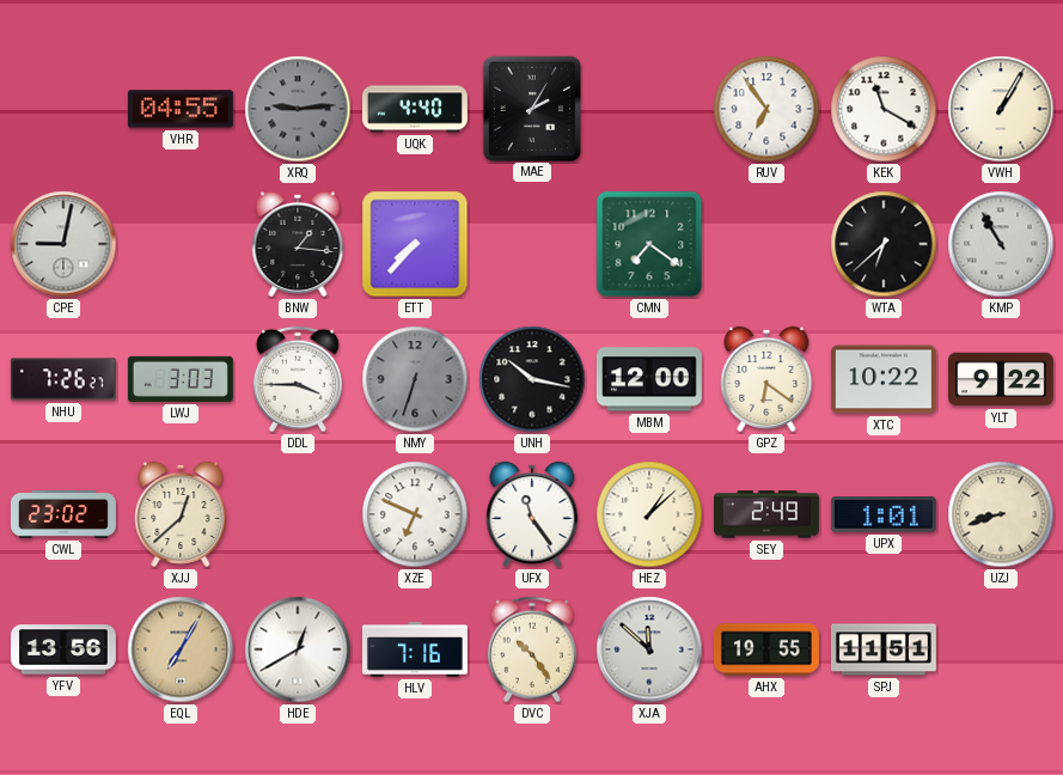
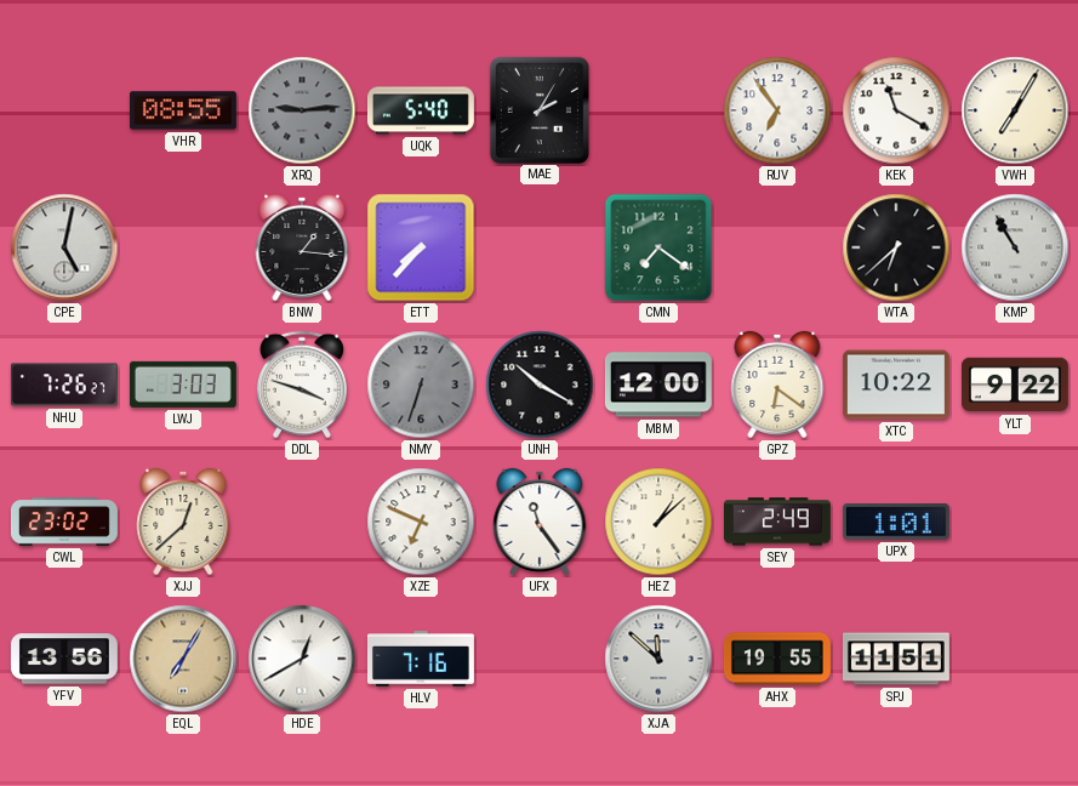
VHR: 04:55 -> 08:55
UQK: 4:40 -> 5:40
VWH: 1:05 -> 7:05
CPE: 9:02 -> 5:02
DDL: 3:45 -> 3:48
UNH: 10:17 -> 10:20
UZJ: 8:42 -> none
DVC: 10:24 -> none
